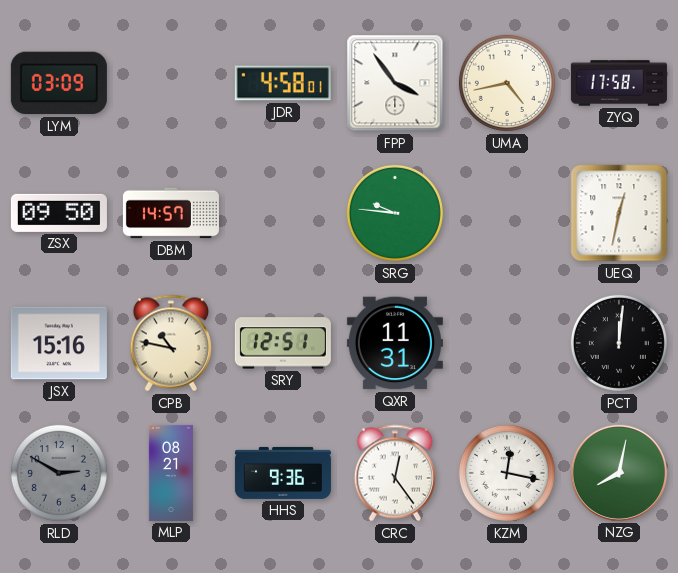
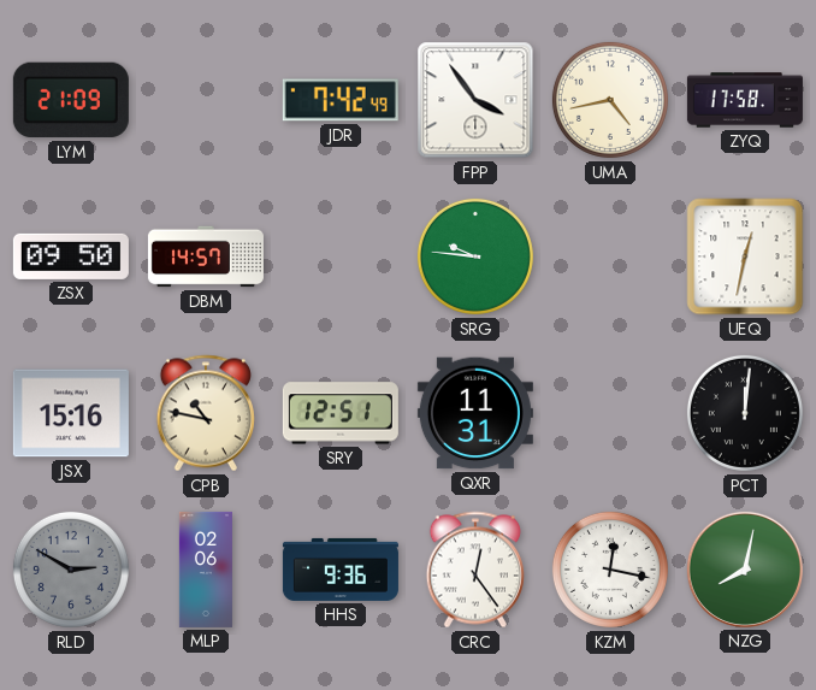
LYM: 03:09 -> 21:09
JDR: 4:58 -> 7:42
MLP: 08:21 -> 02:06
